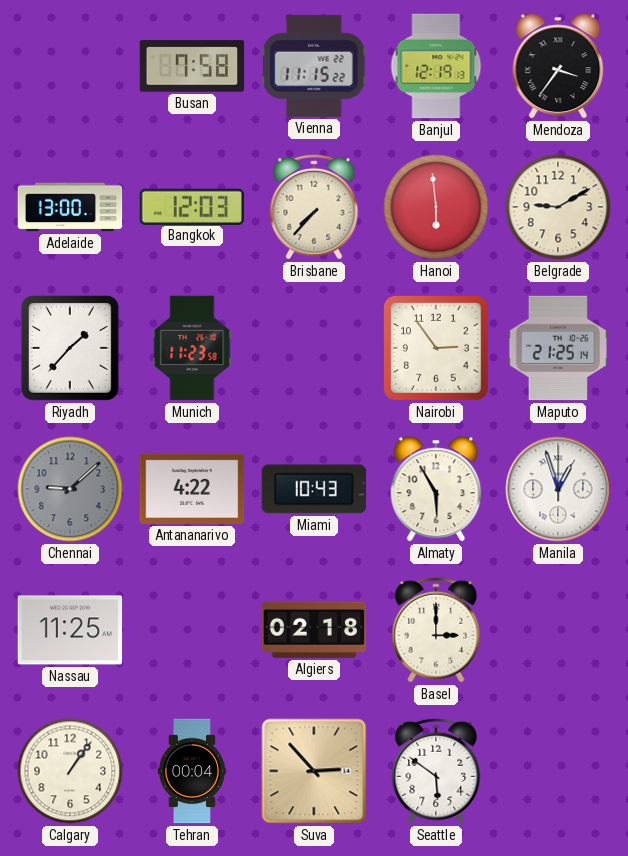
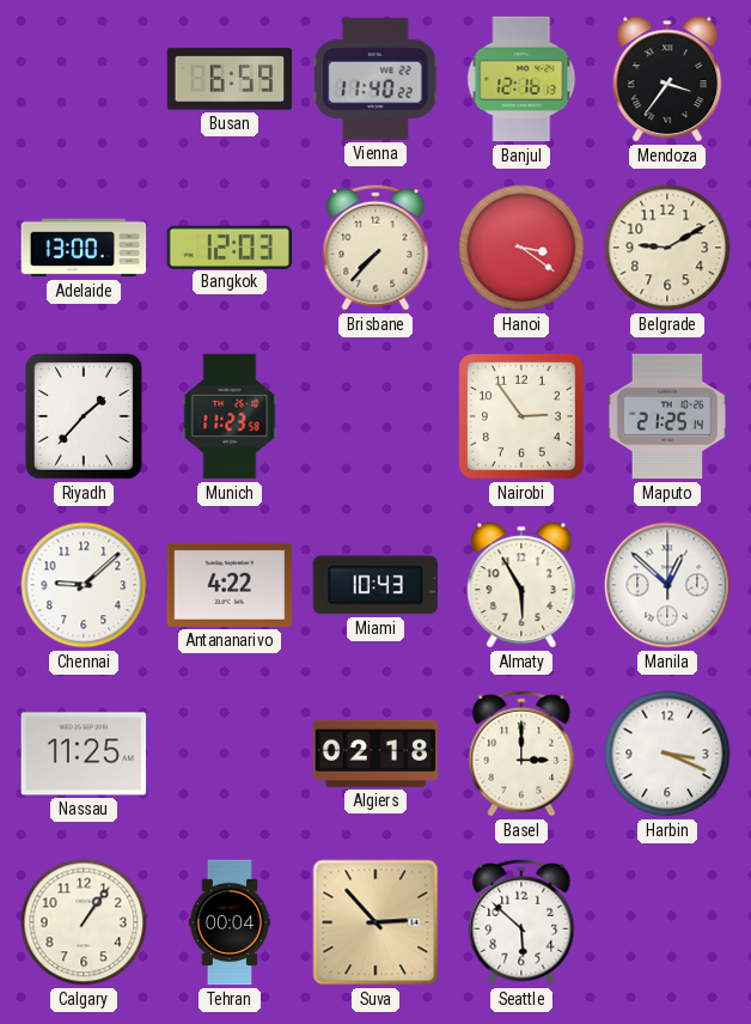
Busan: 7:58 -> 6:59
Vienna: 11:15 -> 11:40
Banjul: 12:19 -> 12:16
Hanoi: 5:59 -> 3:21
Chennai dial: grey -> white
Manila: 12:57 -> 12:52
Harbin: none -> 3:19
Seattle: 5:51 -> 5:52
